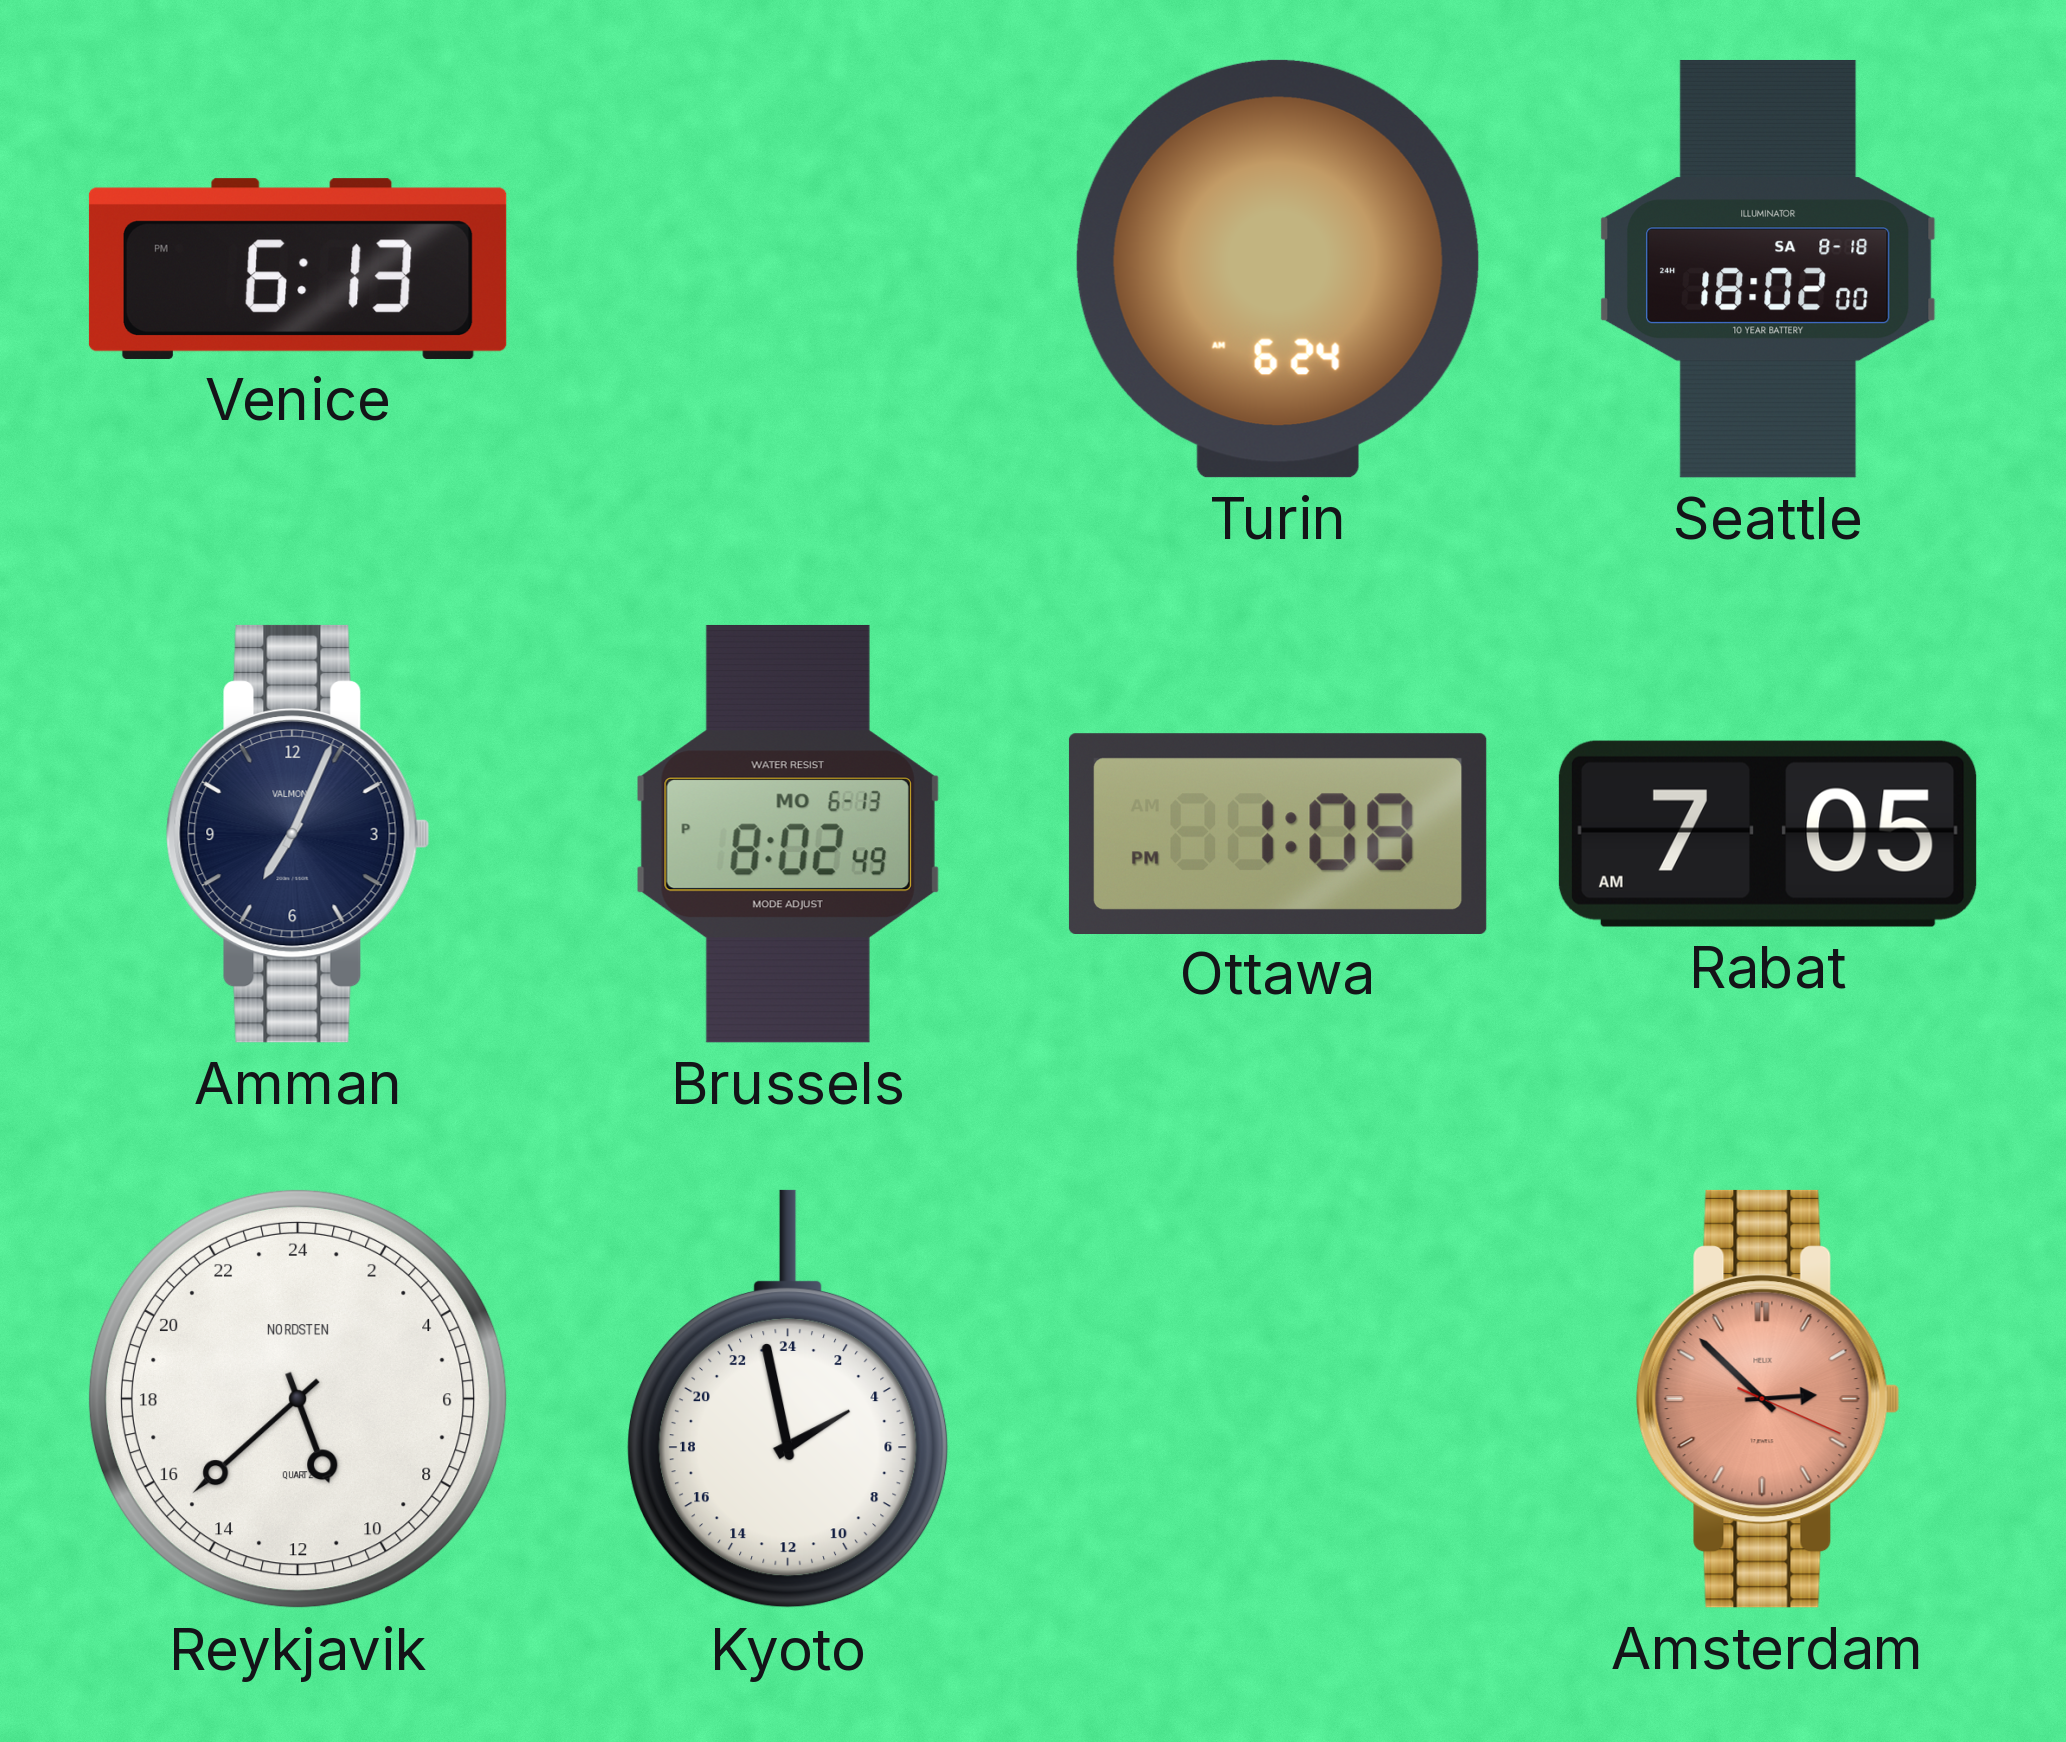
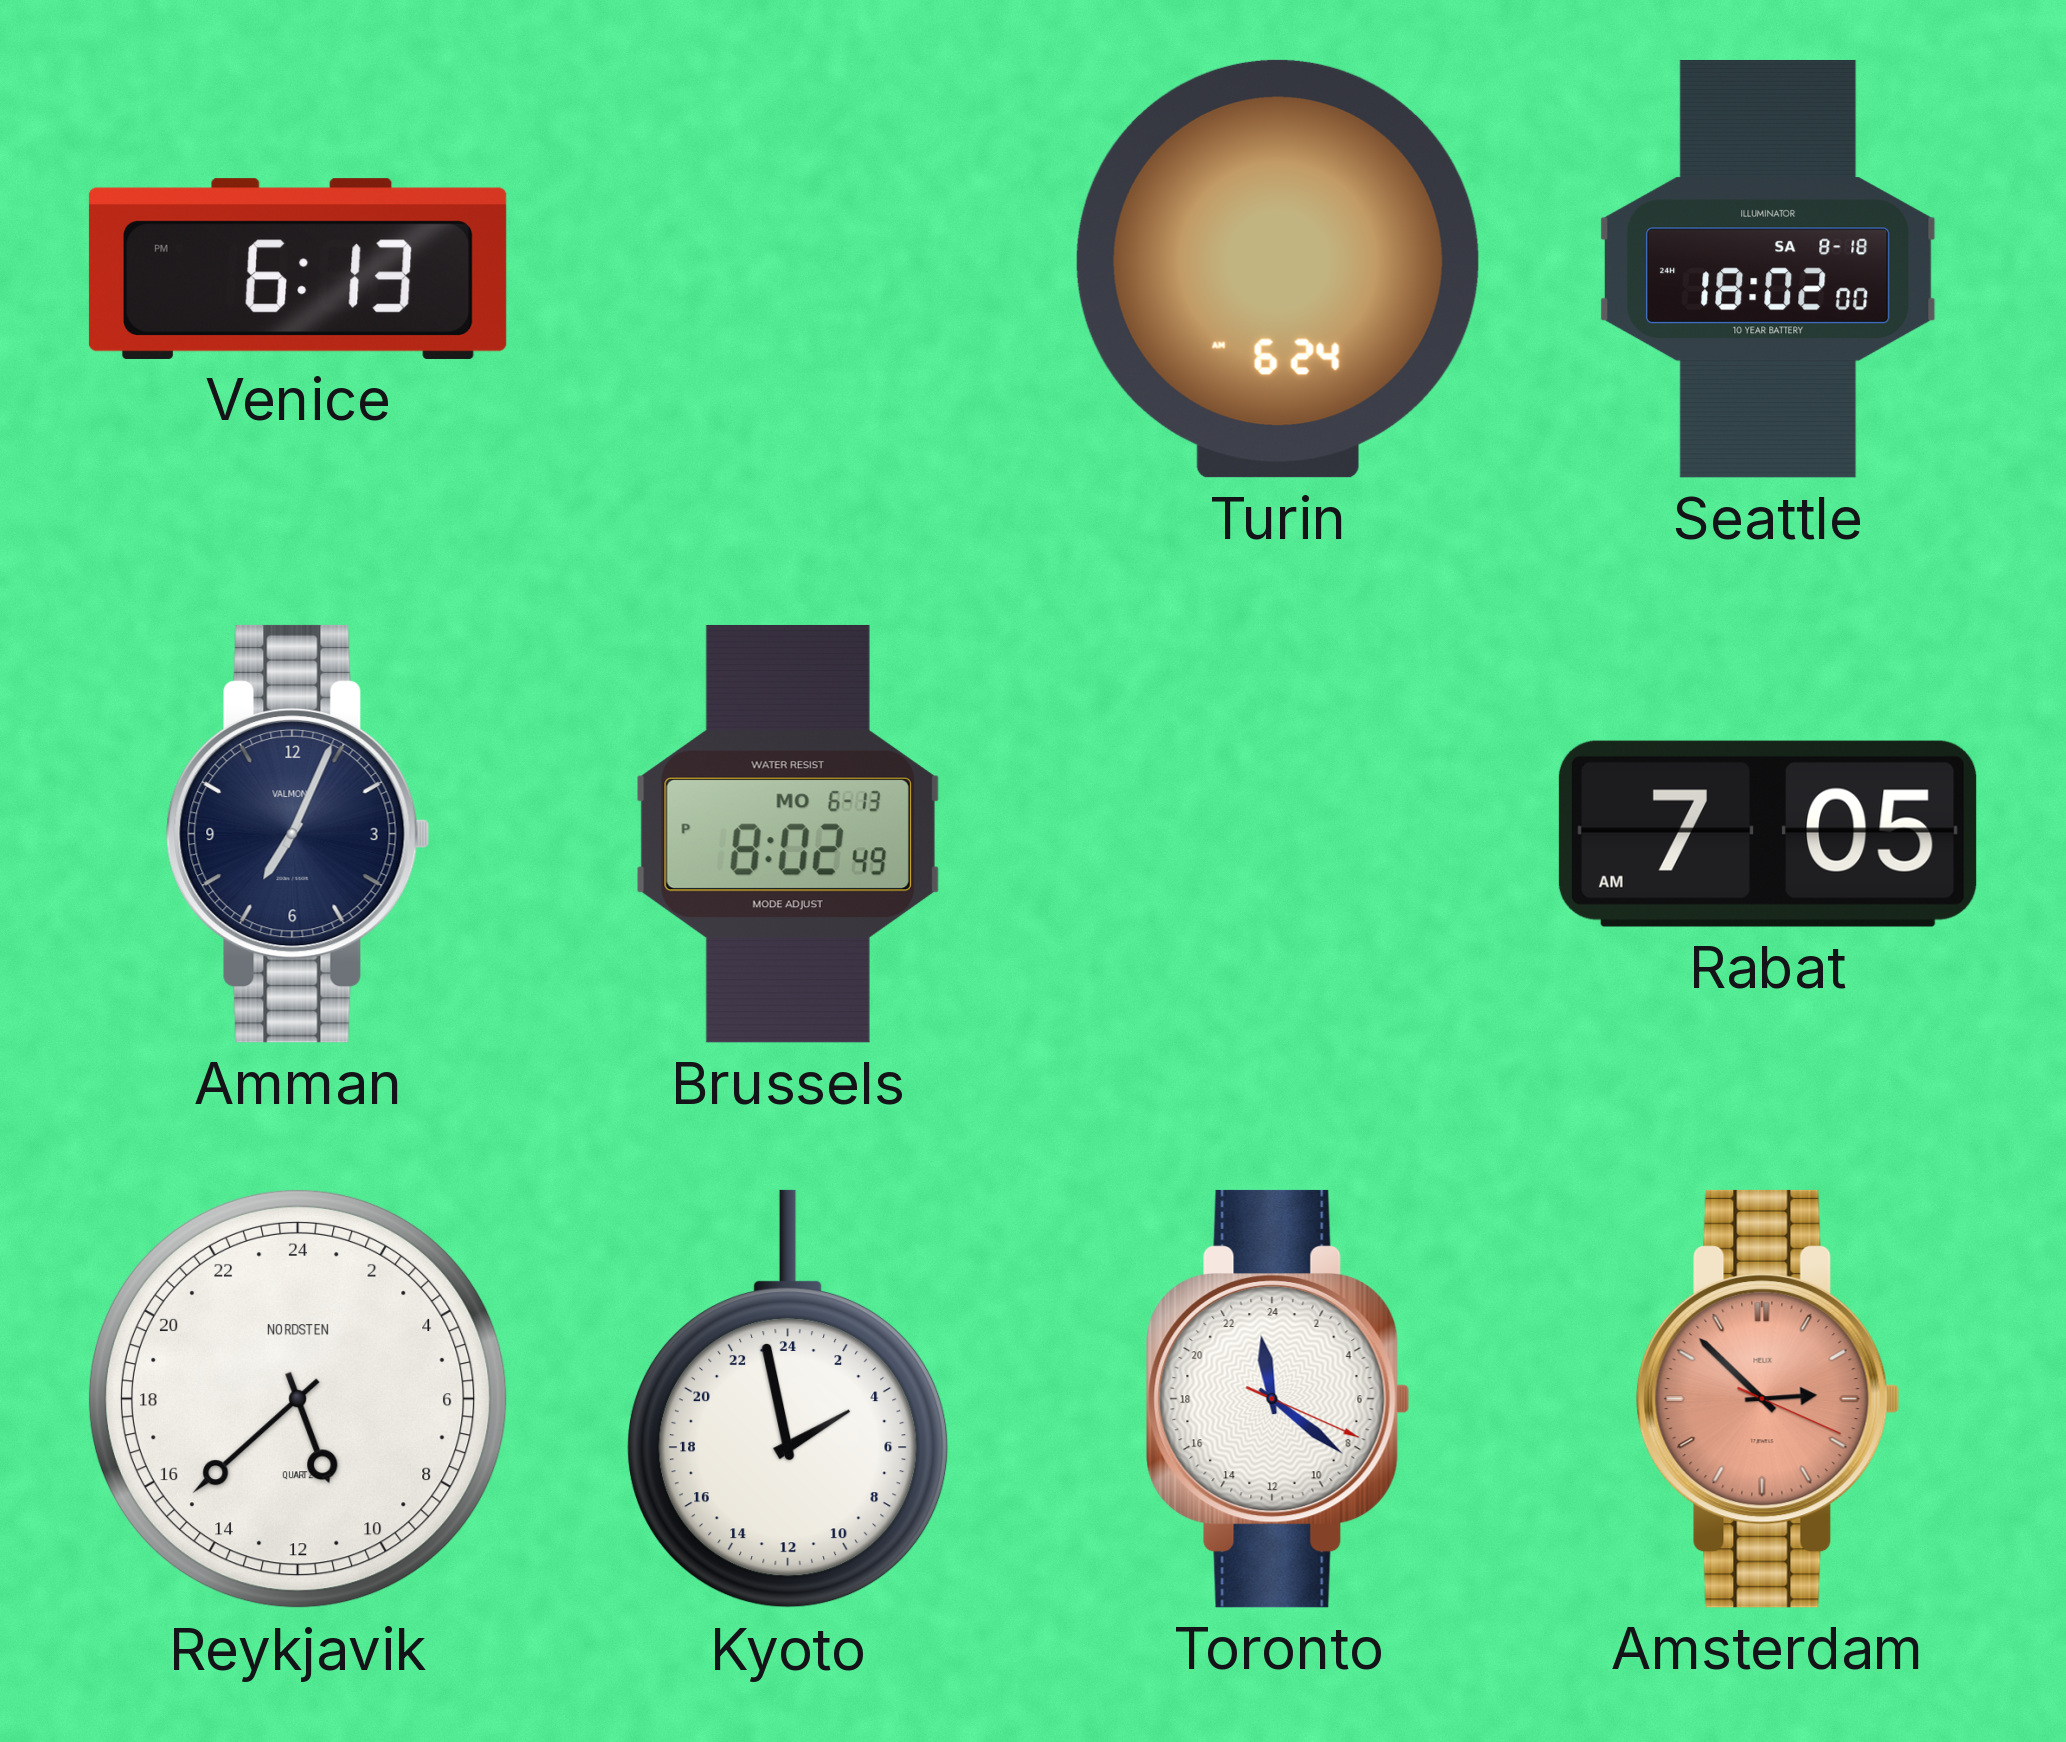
Ottawa: 1:08 -> none
Toronto: none -> 23:21
